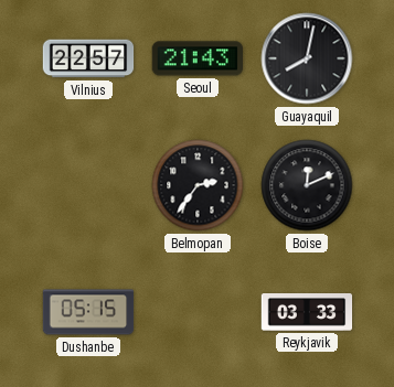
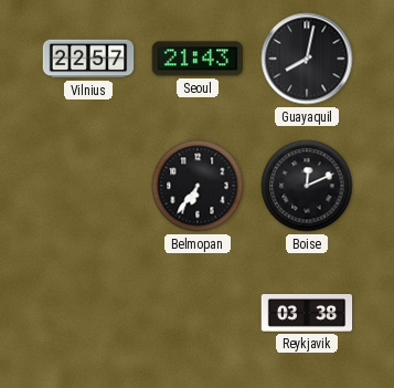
Belmopan: 2:36 -> 6:36
Dushanbe: 05:15 -> none
Reykjavik: 03:33 -> 03:38
